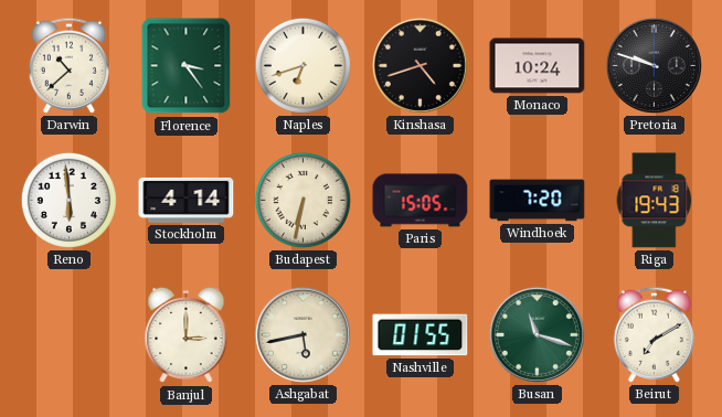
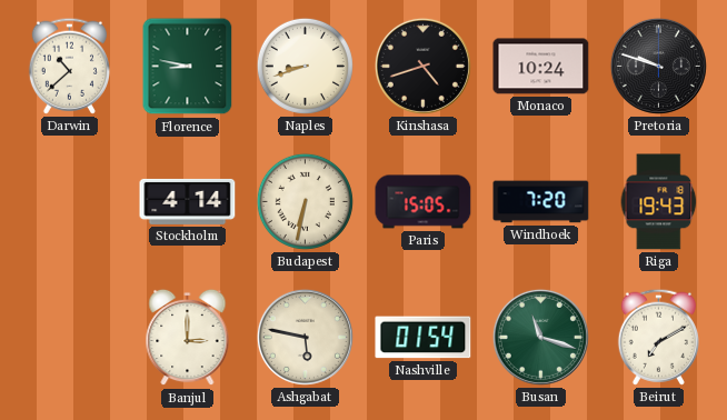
Florence: 3:24 -> 8:47
Naples: 6:42 -> 8:42
Reno: 5:59 -> none
Ashgabat: 5:43 -> 5:47
Nashville: 01:55 -> 01:54
